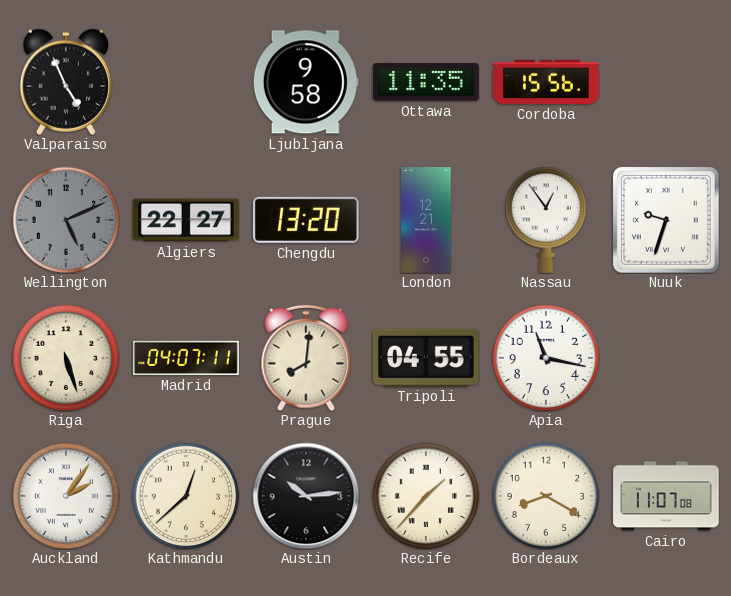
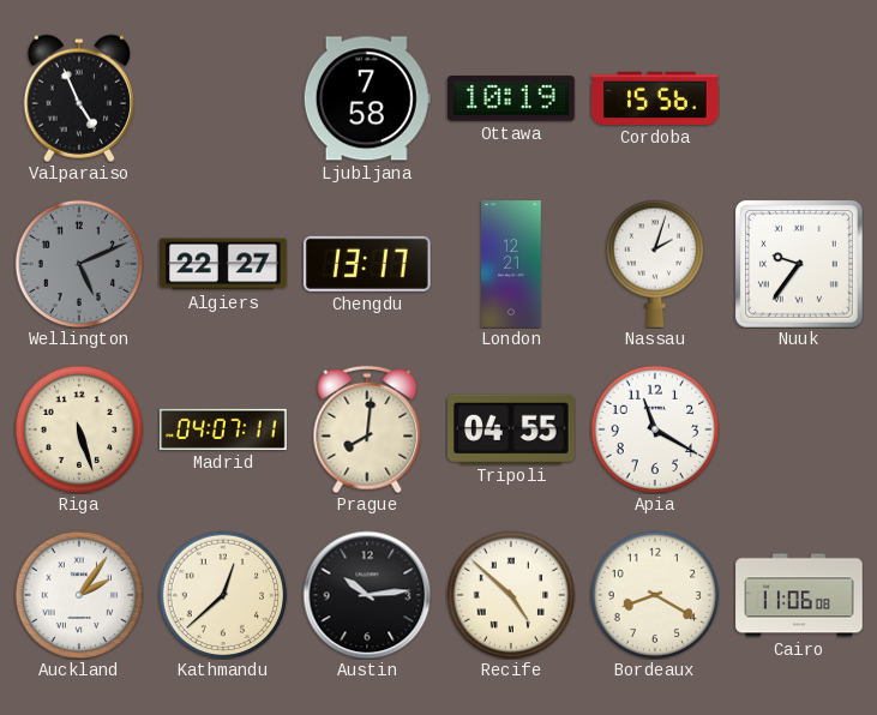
Ljubljana: 9:58 -> 7:58
Ottawa: 11:35 -> 10:19
Chengdu: 13:20 -> 13:17
Nassau: 12:54 -> 2:03
Nuuk: 9:33 -> 9:36
Apia: 11:17 -> 11:20
Recife: 1:37 -> 4:52
Cairo: 11:07 -> 11:06
